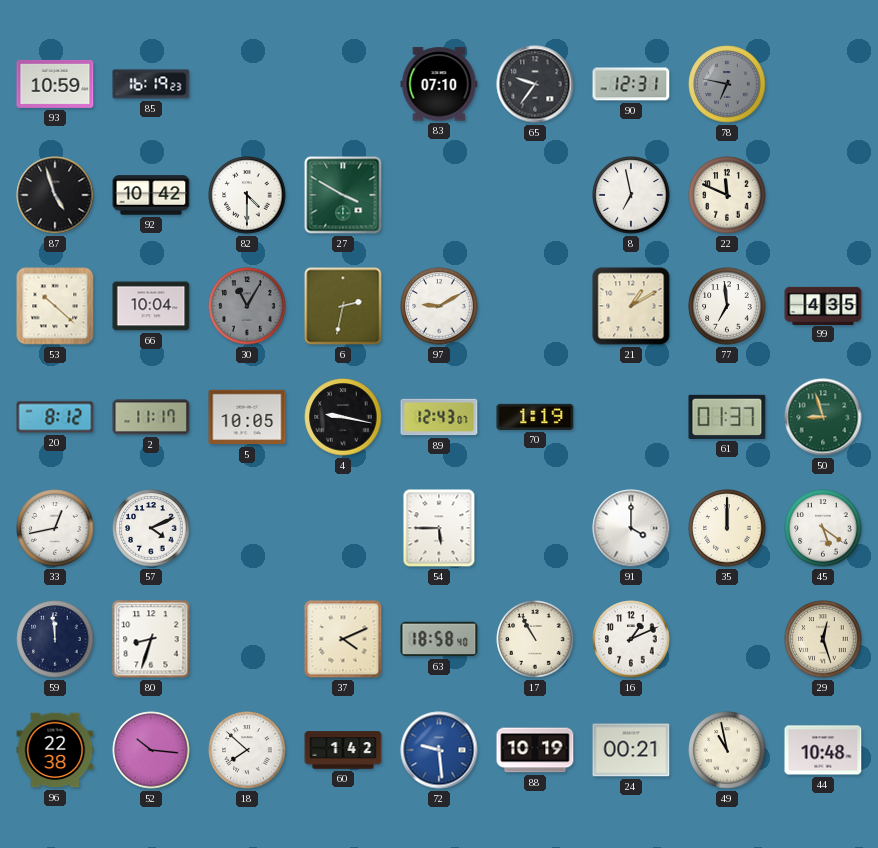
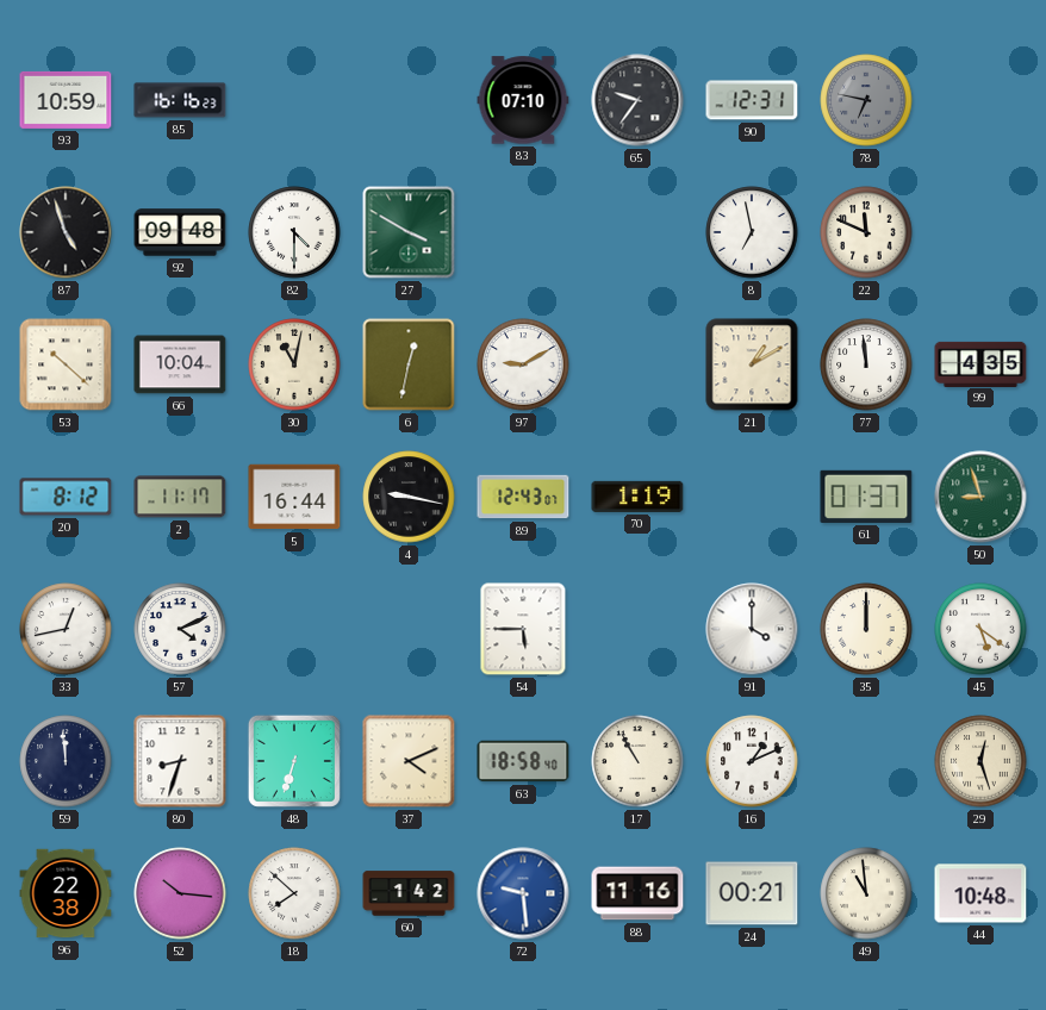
85: 16:19 -> 16:16
92: 10:42 -> 09:48
30: 11:05 -> 11:02
30 dial: grey -> cream
6: 2:32 -> 12:32
77: 6:59 -> 11:59
5: 10:05 -> 16:44
48: none -> 6:33
88: 10:19 -> 11:16
49: 10:58 -> 10:59
